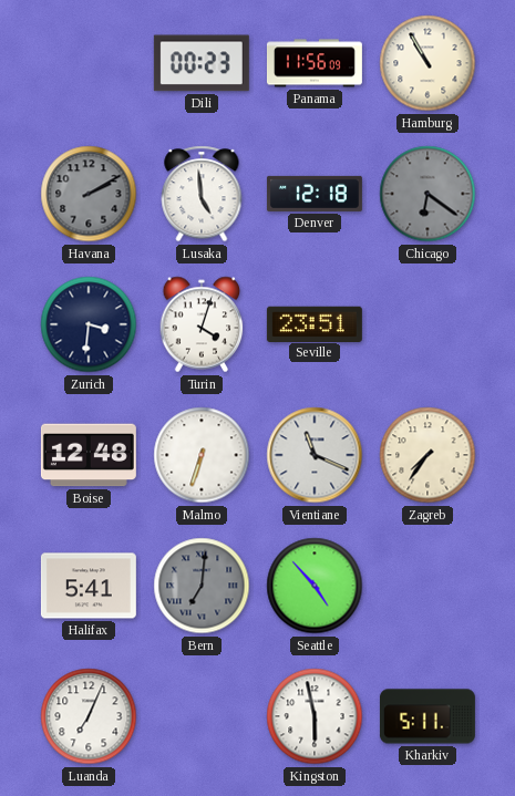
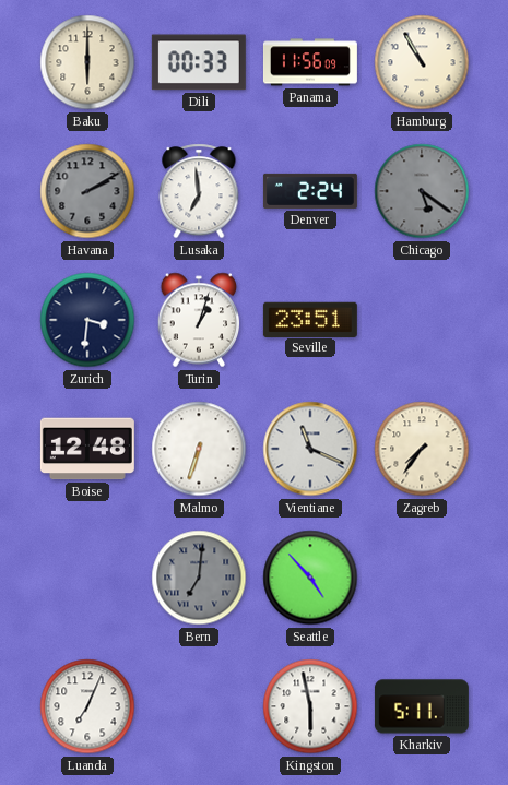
Baku: none -> 6:00
Dili: 00:23 -> 00:33
Lusaka: 4:59 -> 6:59
Denver: 12:18 -> 2:24
Chicago: 6:21 -> 5:21
Turin: 4:03 -> 1:03
Halifax: 5:41 -> none
